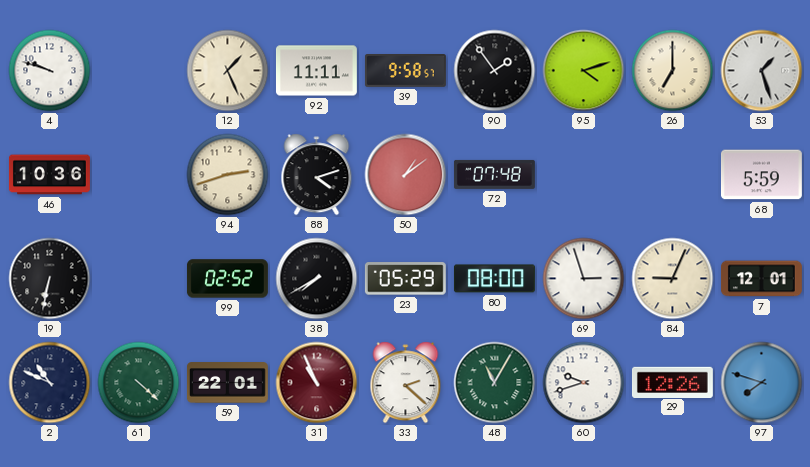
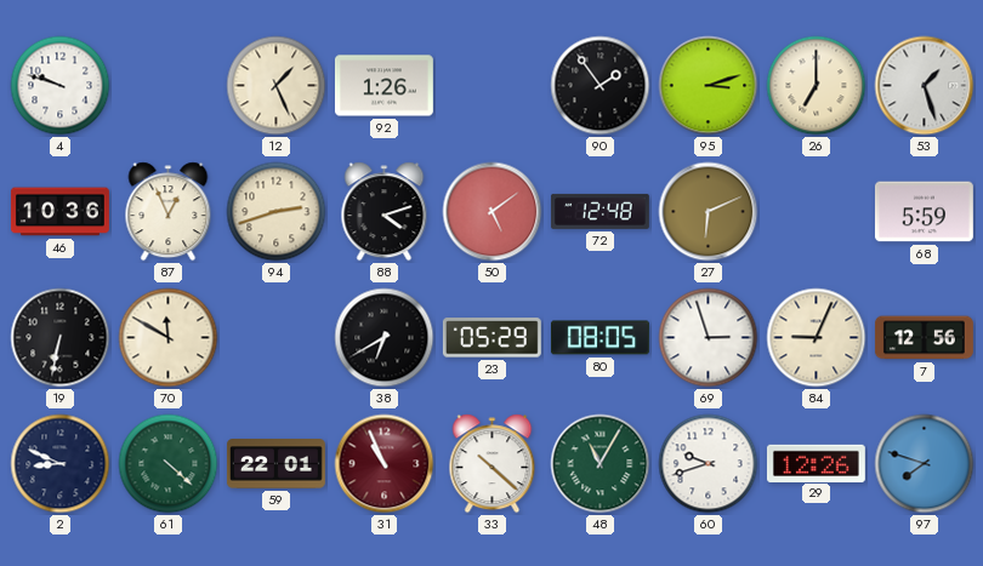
92: 11:11 -> 1:26
39: 9:58 -> none
95: 4:12 -> 3:12
87: none -> 12:56
50: 1:09 -> 5:09
72: 07:48 -> 12:48
27: none -> 6:11
70: none -> 11:50
99: 02:52 -> none
38: 7:40 -> 6:40
80: 08:00 -> 08:05
7: 12:01 -> 12:56
2: 10:49 -> 8:49
33: 2:22 -> 10:22
